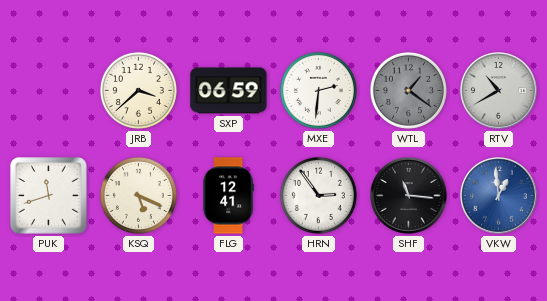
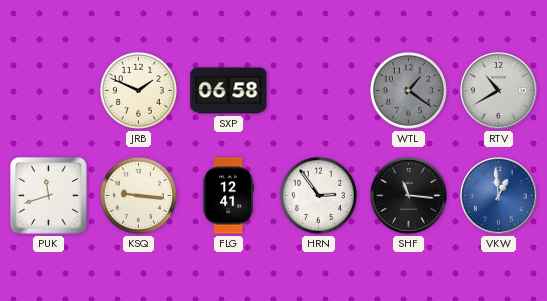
JRB: 3:38 -> 1:49
SXP: 06:59 -> 06:58
MXE: 2:31 -> none
KSQ: 5:19 -> 9:16
